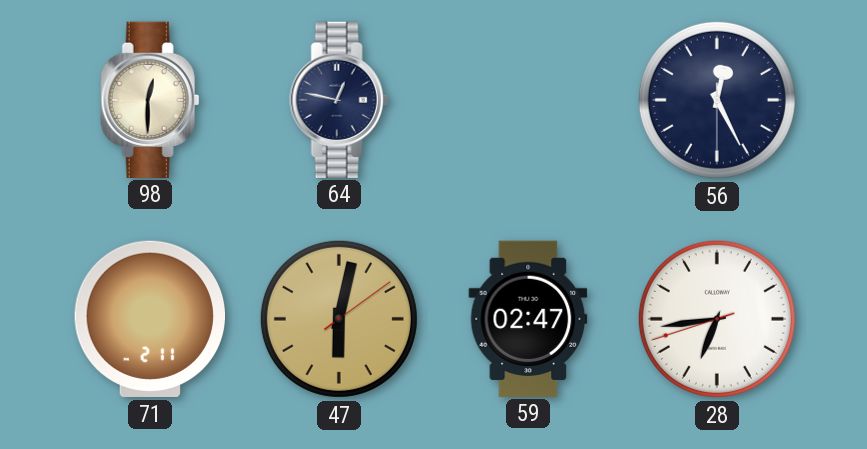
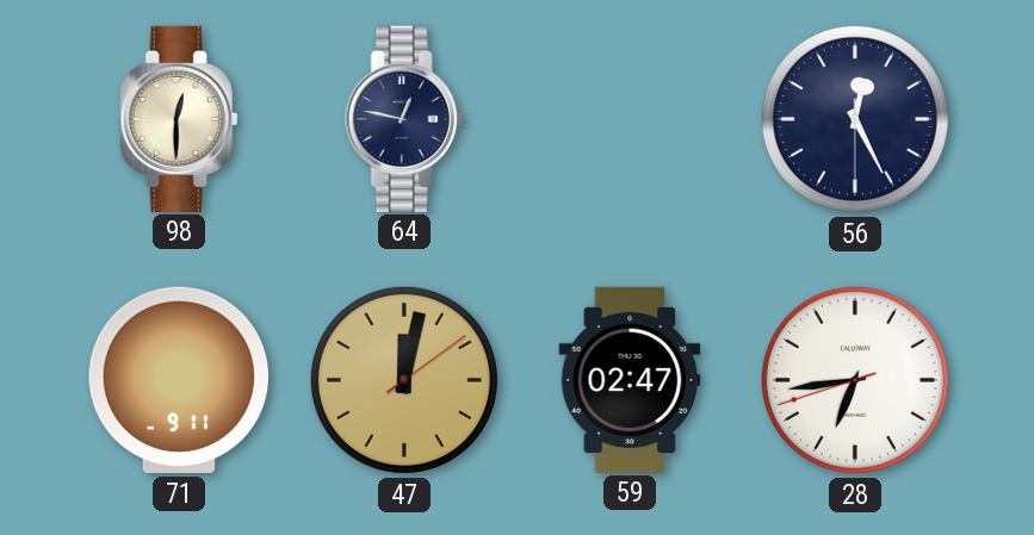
71: 2:11 -> 9:11
47: 6:02 -> 12:02
